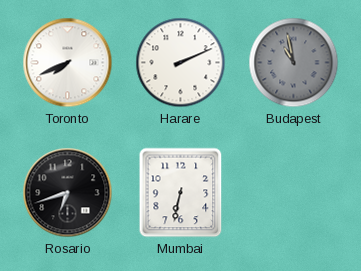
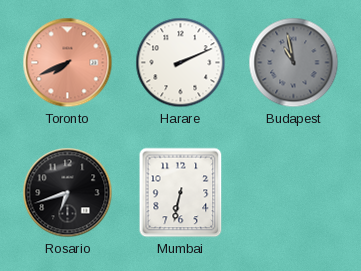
Toronto dial: white -> salmon
